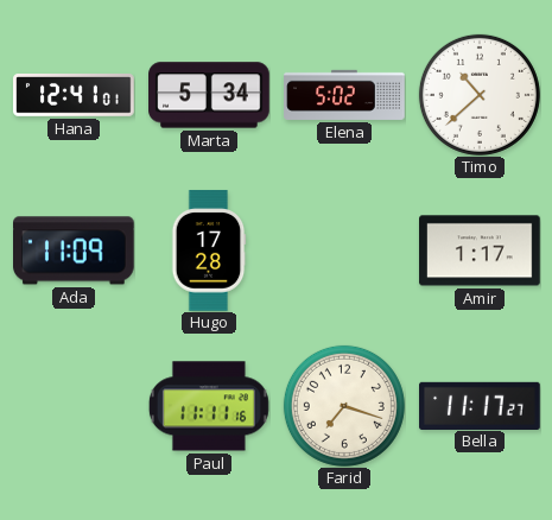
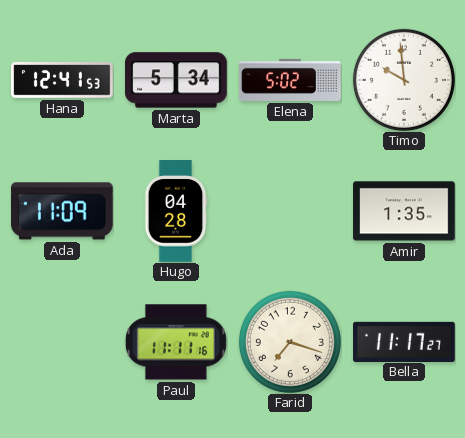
Hana: 12:41:01 -> 12:41:53
Timo: 10:38 -> 9:59
Hugo: 17:28 -> 04:28
Amir: 1:17 -> 1:35
